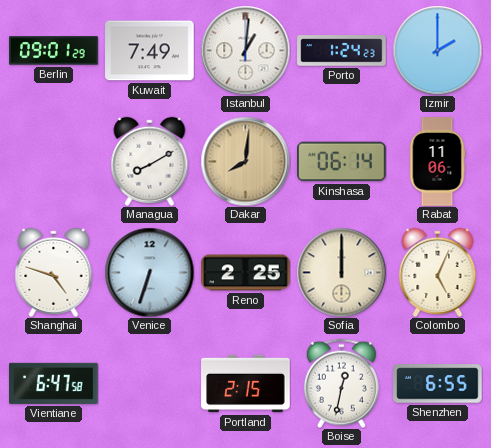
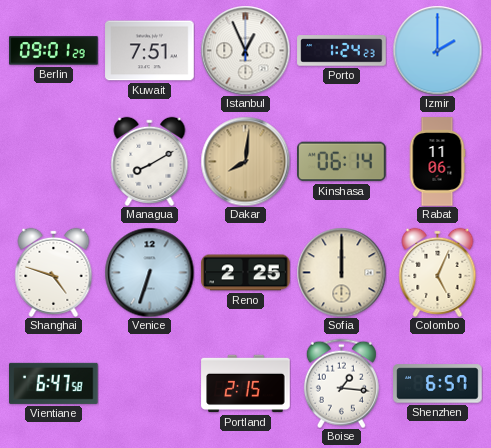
Kuwait: 7:49 -> 7:51
Istanbul: 1:01 -> 12:56
Boise: 12:32 -> 1:16
Shenzhen: 6:55 -> 6:57
